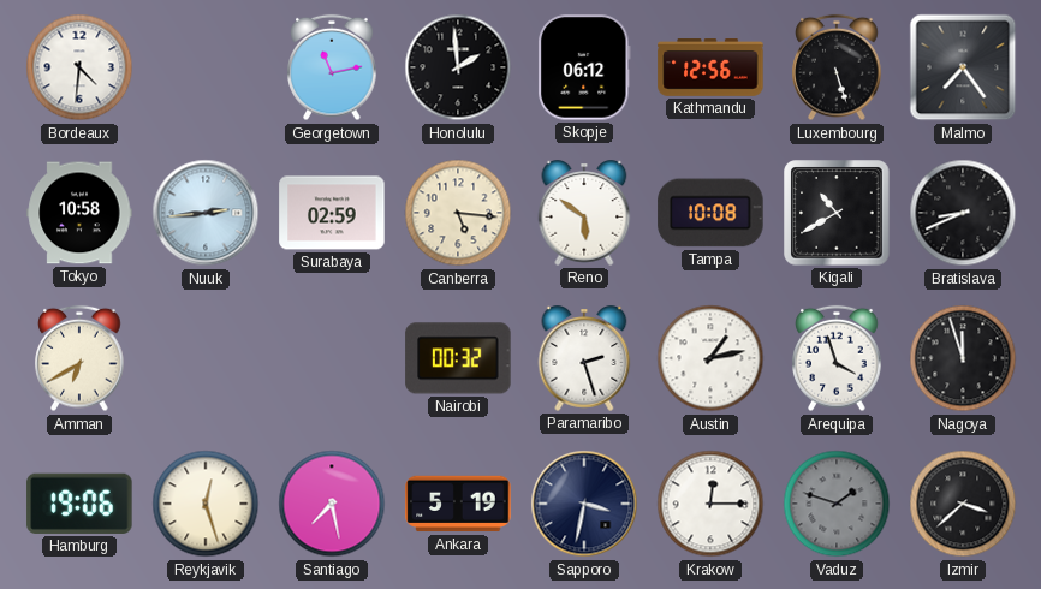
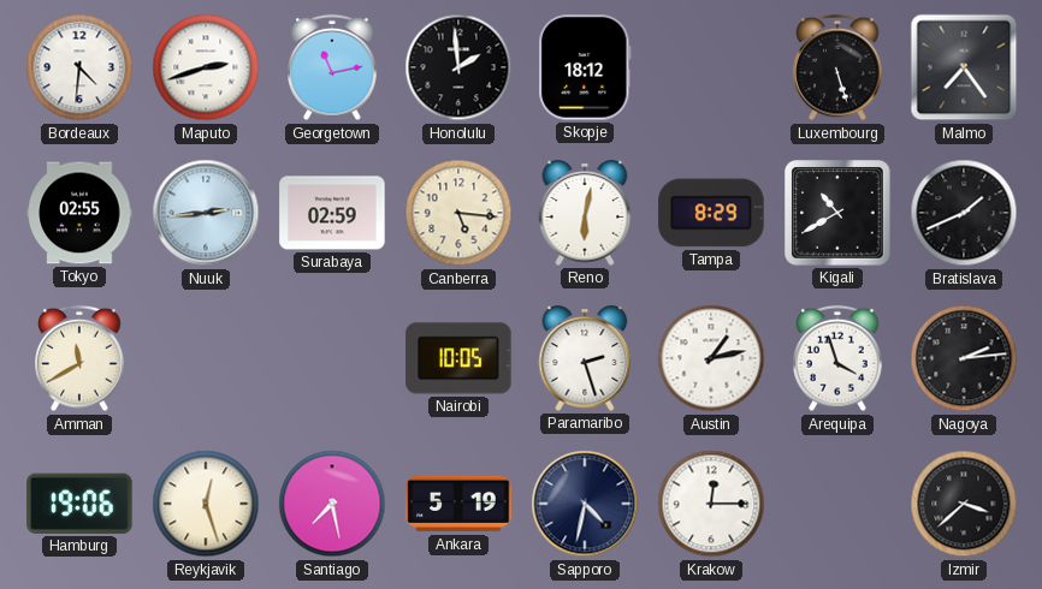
Maputo: none -> 2:42
Skopje: 06:12 -> 18:12
Kathmandu: 12:56 -> none
Tokyo: 10:58 -> 02:55
Reno: 5:51 -> 6:02
Tampa: 10:08 -> 8:29
Bratislava: 8:41 -> 1:41
Amman: 6:40 -> 11:40
Nairobi: 00:32 -> 10:05
Nagoya: 11:57 -> 2:14
Sapporo: 3:32 -> 4:32
Vaduz: 1:48 -> none
